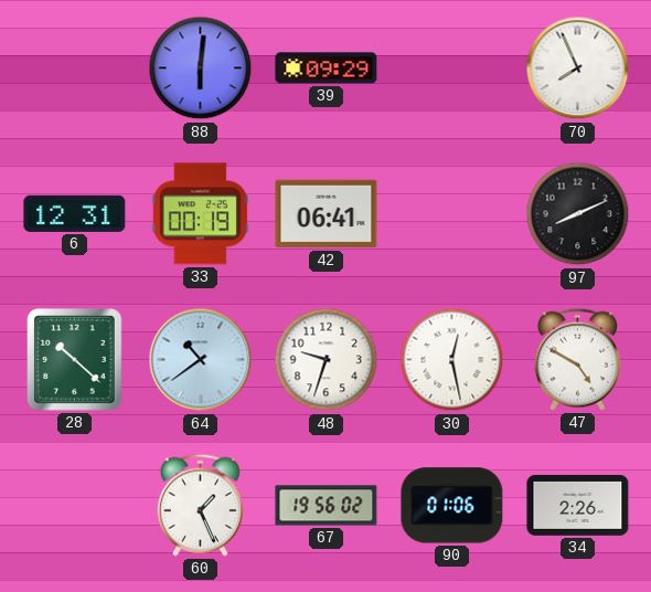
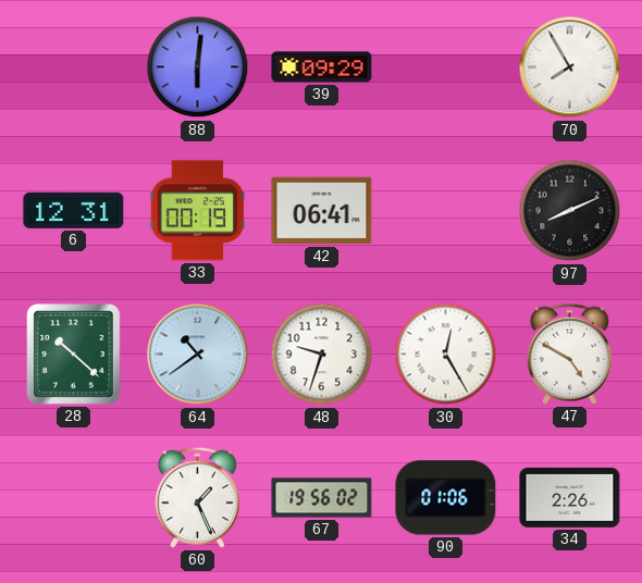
70: 7:56 -> 7:55
30: 12:28 -> 12:25
